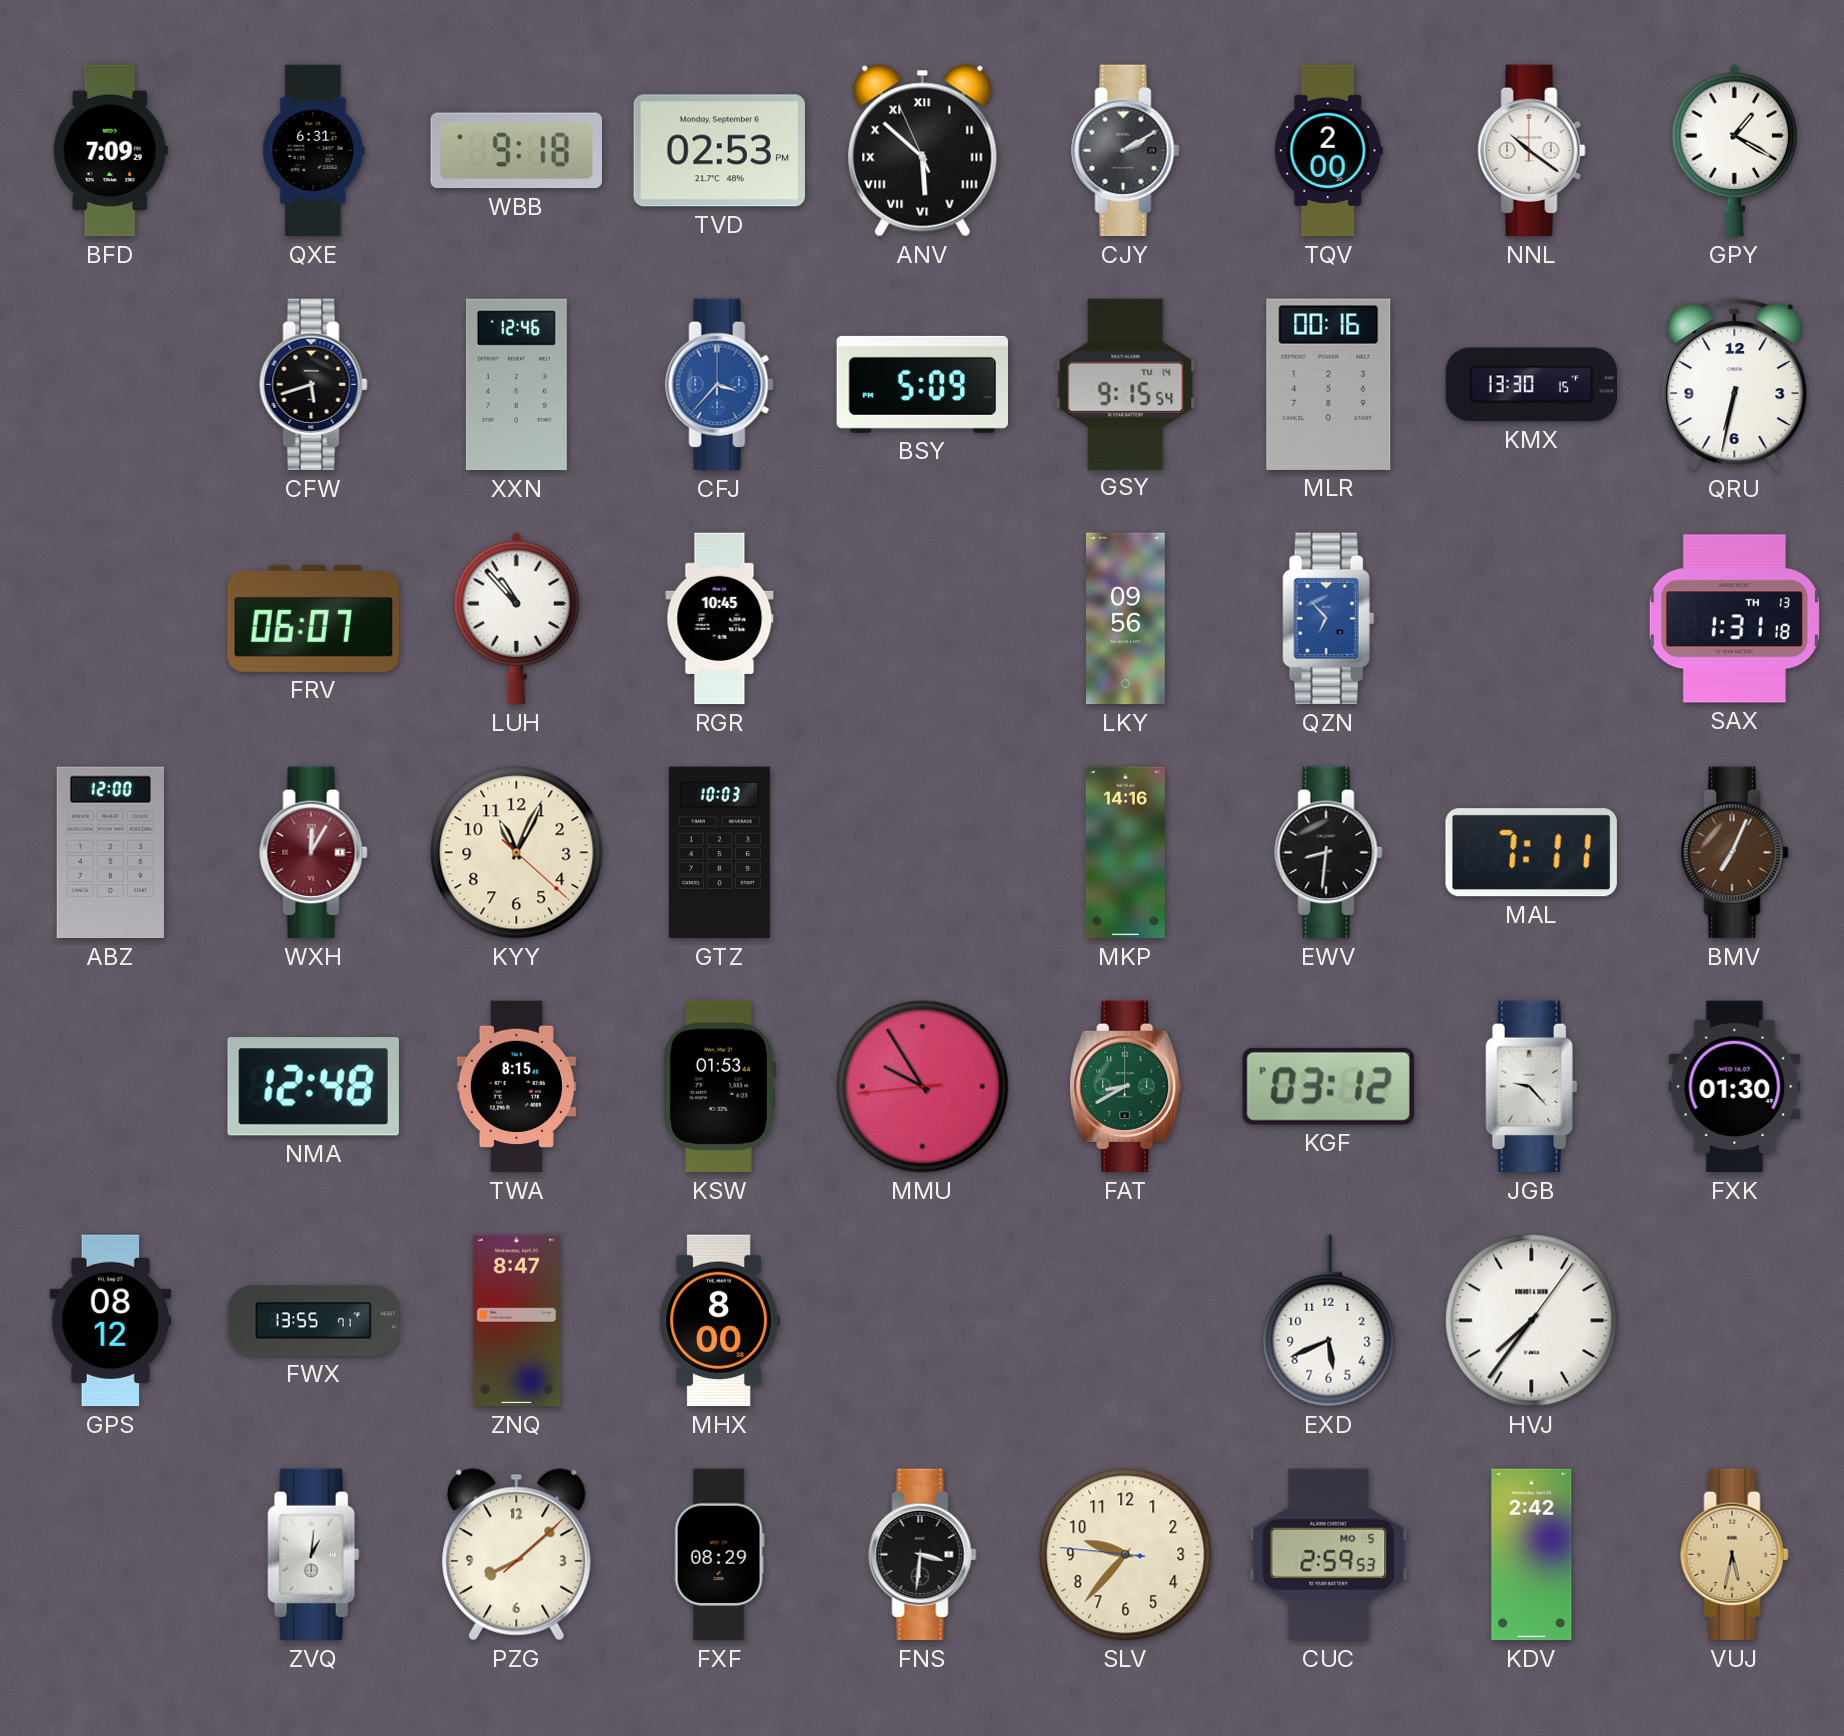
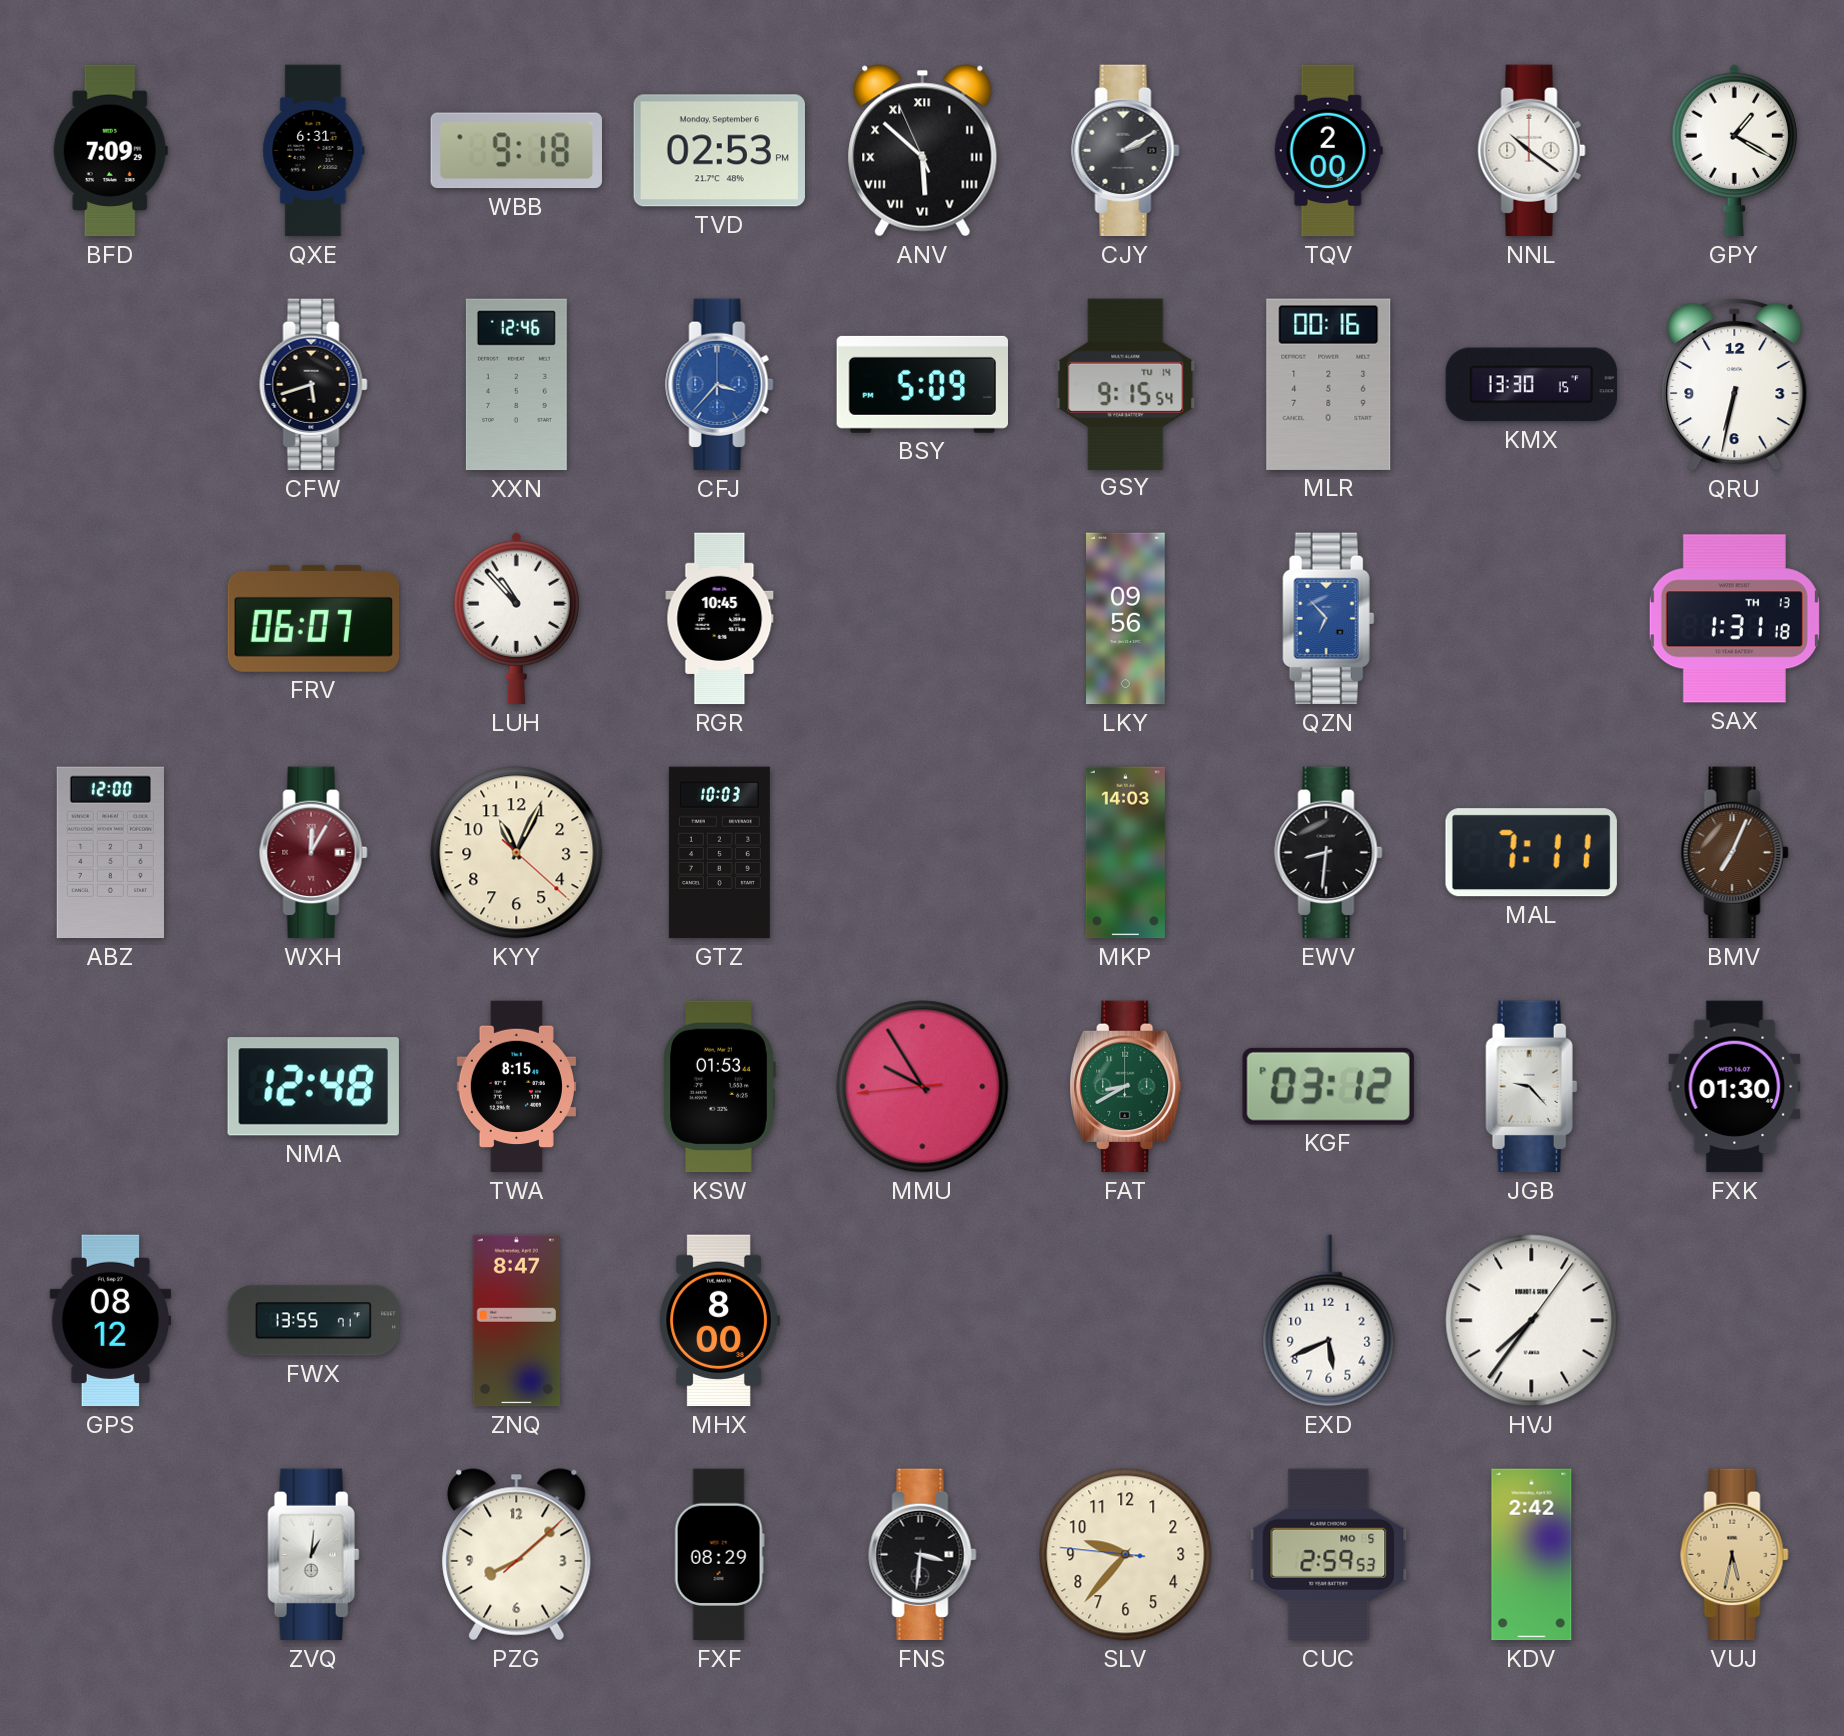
MKP: 14:16 -> 14:03
